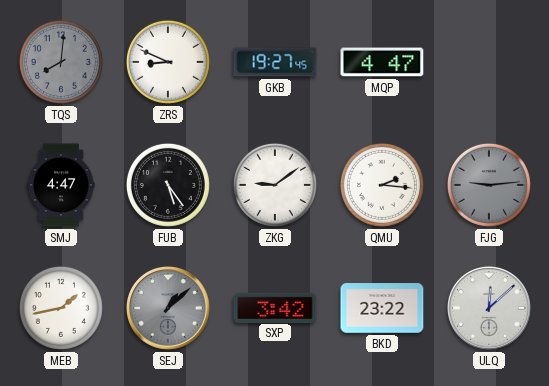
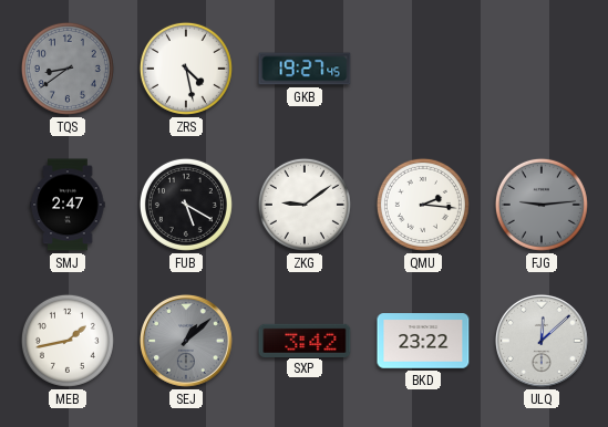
TQS: 8:01 -> 8:39
ZRS: 8:49 -> 4:28
MQP: 4:47 -> none
SMJ: 4:47 -> 2:47
FUB: 5:24 -> 5:20
